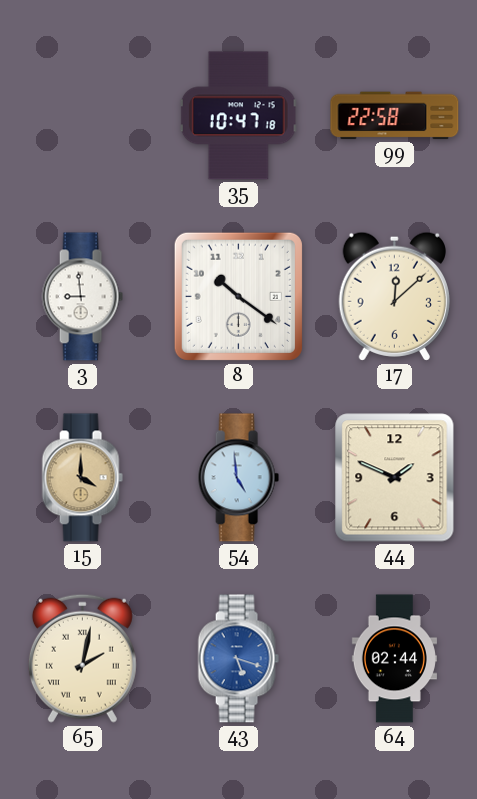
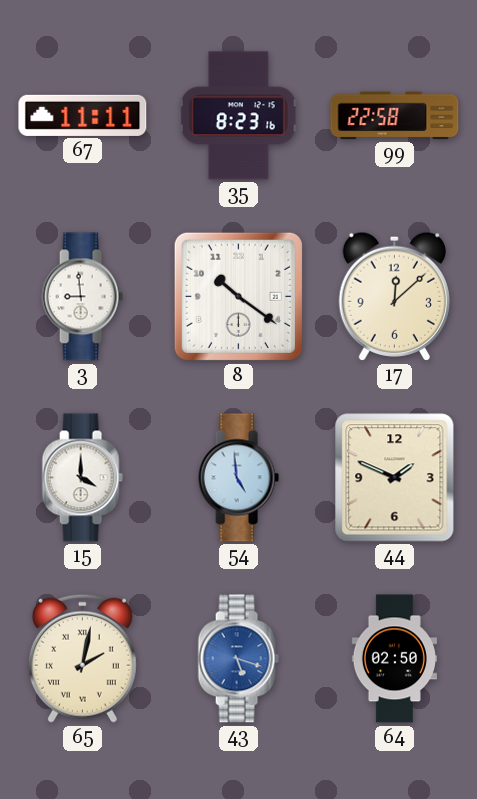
67: none -> 11:11
35: 10:47 -> 8:23
15 dial: champagne -> white
64: 02:44 -> 02:50
